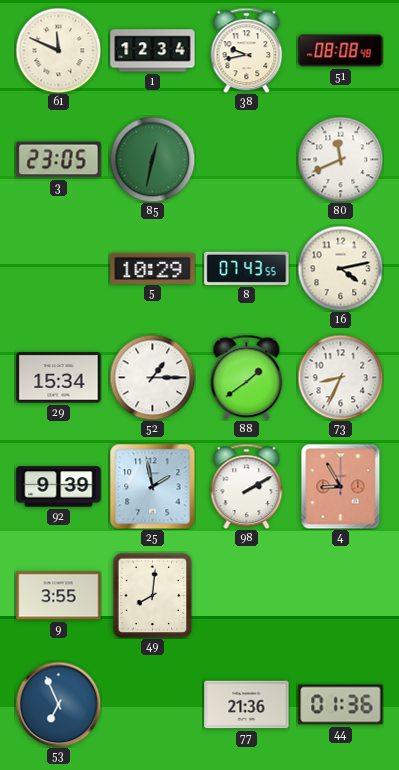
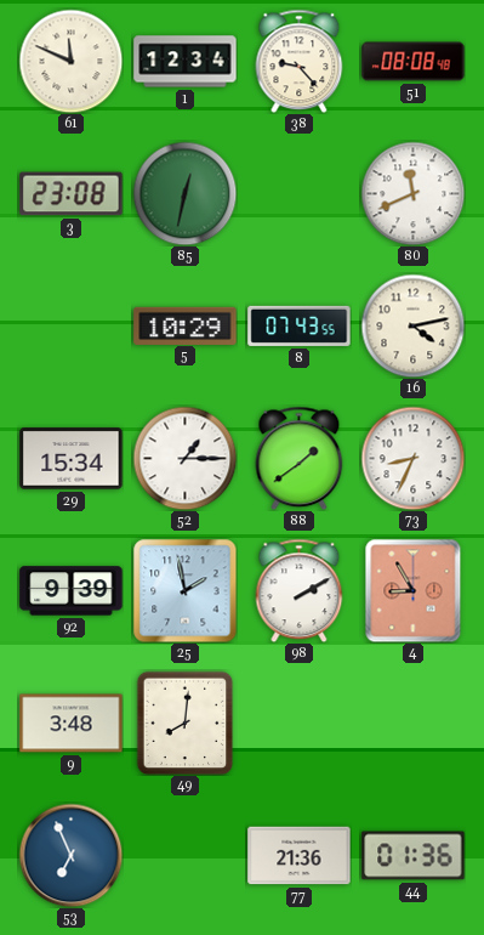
38: 9:43 -> 9:23
3: 23:05 -> 23:08
9: 3:55 -> 3:48
